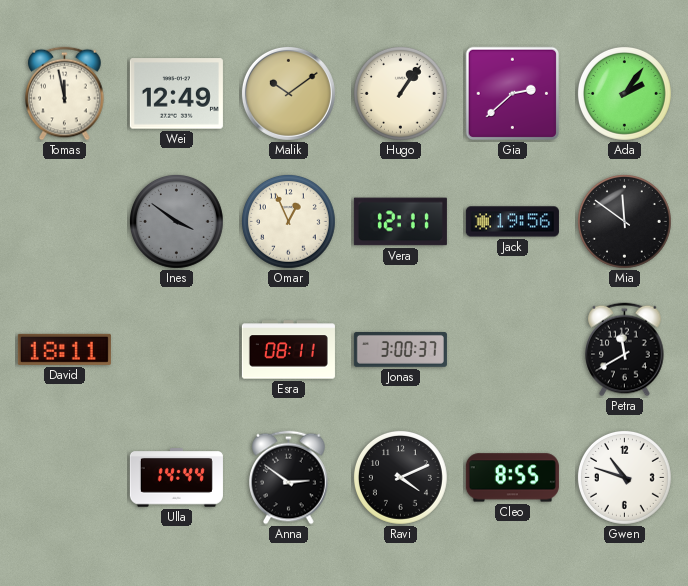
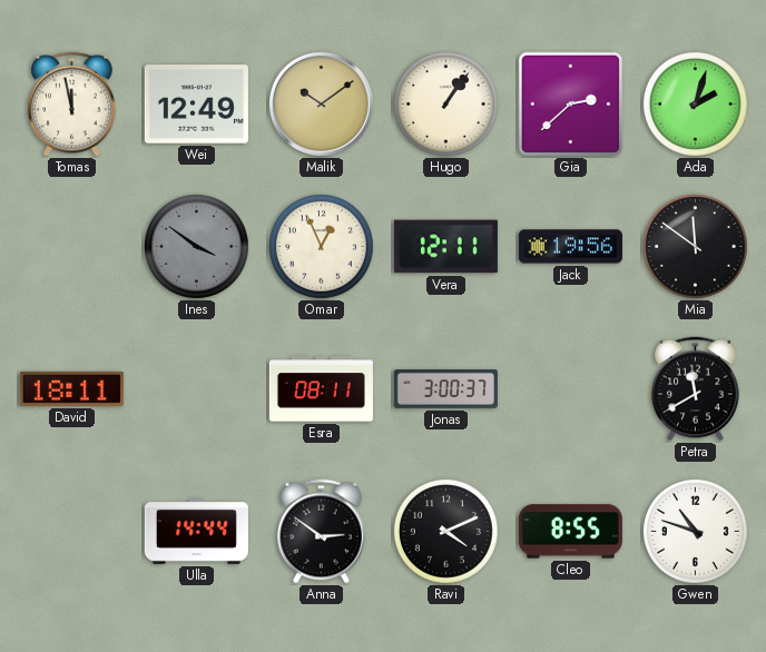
Ada: 2:06 -> 2:03
